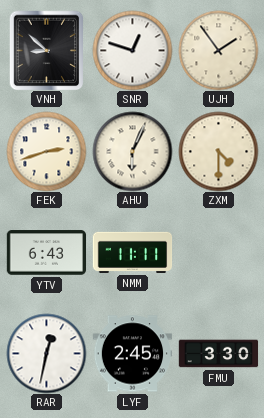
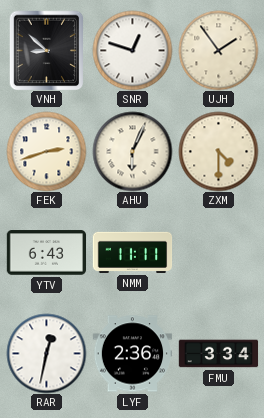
LYF: 2:45 -> 2:36
FMU: 3:30 -> 3:34
